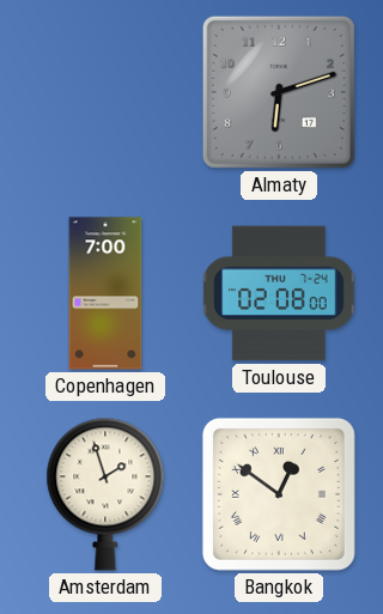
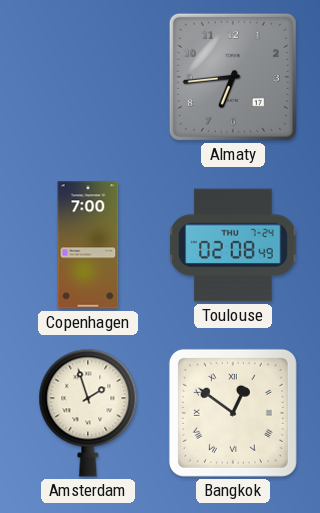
Almaty: 6:12 -> 6:44
Toulouse: 02:08:00 -> 02:08:49
